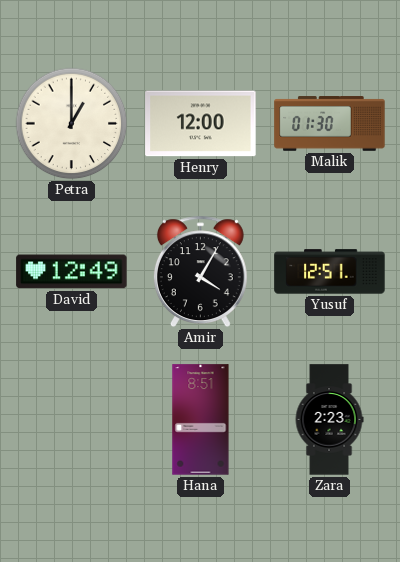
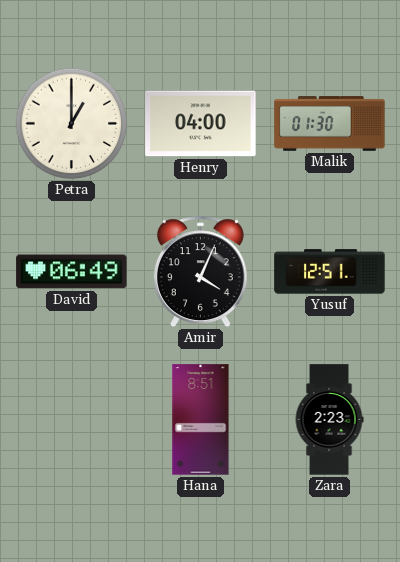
Henry: 12:00 -> 04:00
David: 12:49 -> 06:49
Amir: 4:05 -> 4:04
